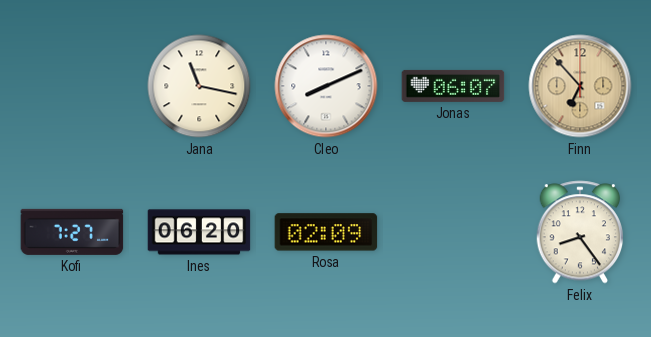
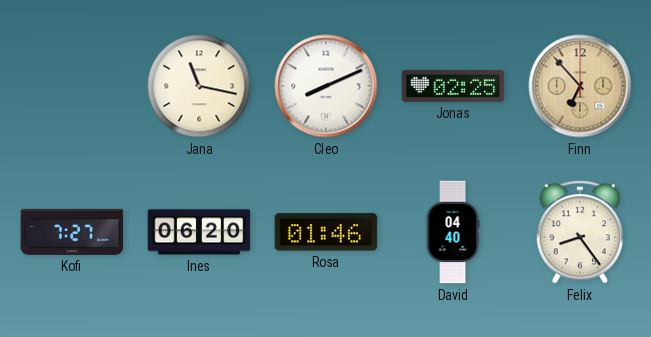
Jonas: 06:07 -> 02:25
Rosa: 02:09 -> 01:46
David: none -> 04:40
